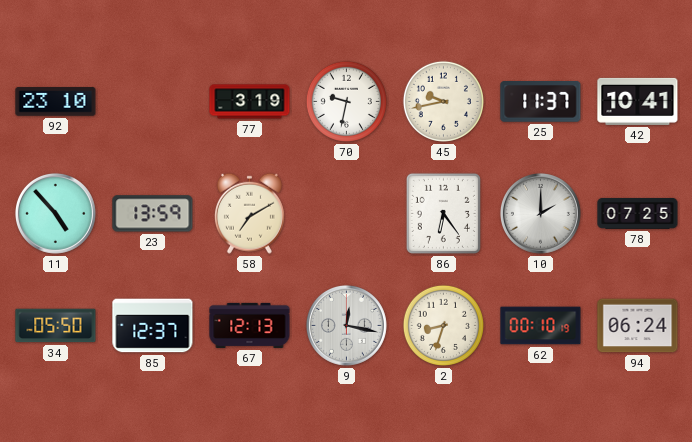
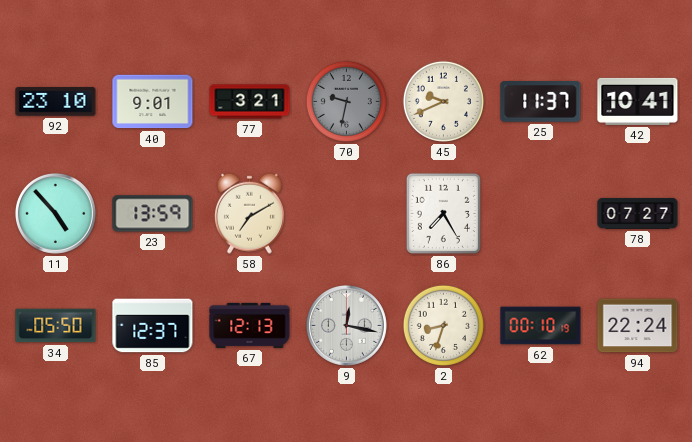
40: none -> 9:01
77: 3:19 -> 3:21
70 dial: white -> grey
45: 9:43 -> 9:41
86: 6:24 -> 7:25
10: 2:00 -> none
78: 07:25 -> 07:27
94: 06:24 -> 22:24
